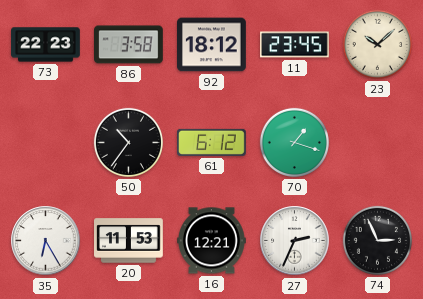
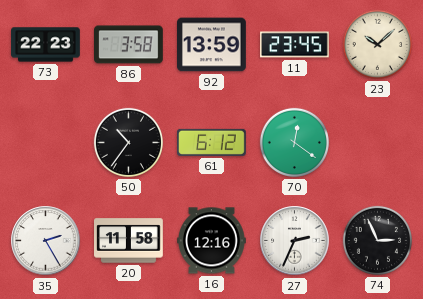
92: 18:12 -> 13:59
70: 1:18 -> 12:21
35: 6:25 -> 2:25
20: 11:53 -> 11:58
16: 12:21 -> 12:16
